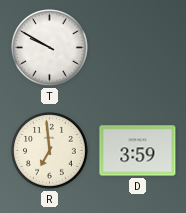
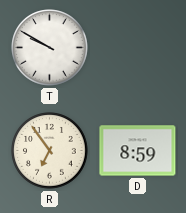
R: 6:59 -> 6:54
D: 3:59 -> 8:59
